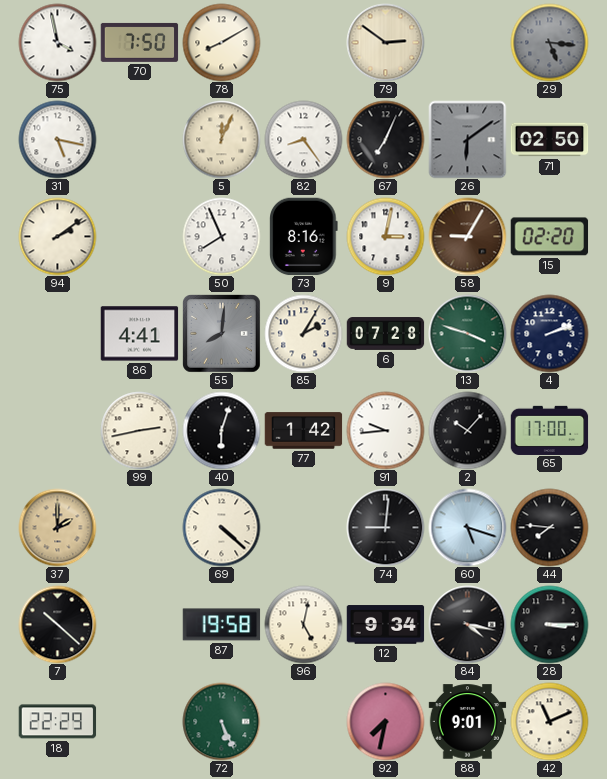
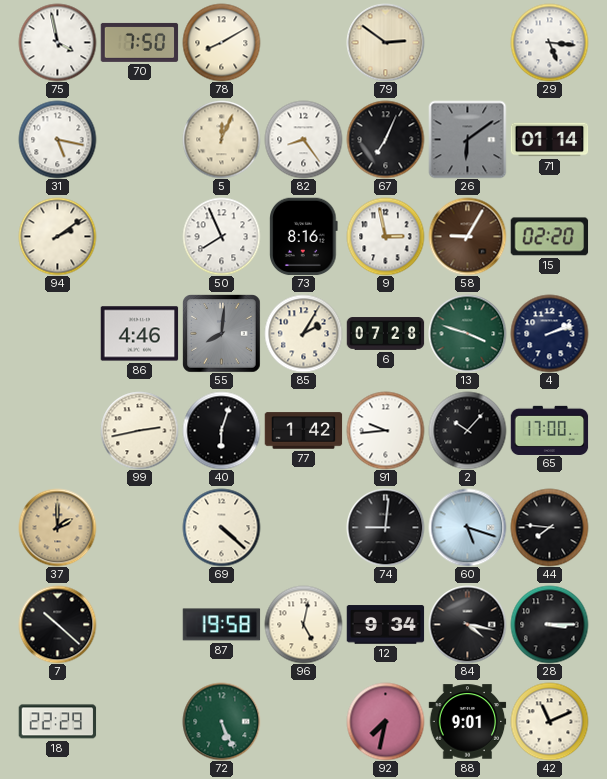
29 dial: grey -> white
71: 02:50 -> 01:14
9: 3:02 -> 2:58
86: 4:41 -> 4:46
